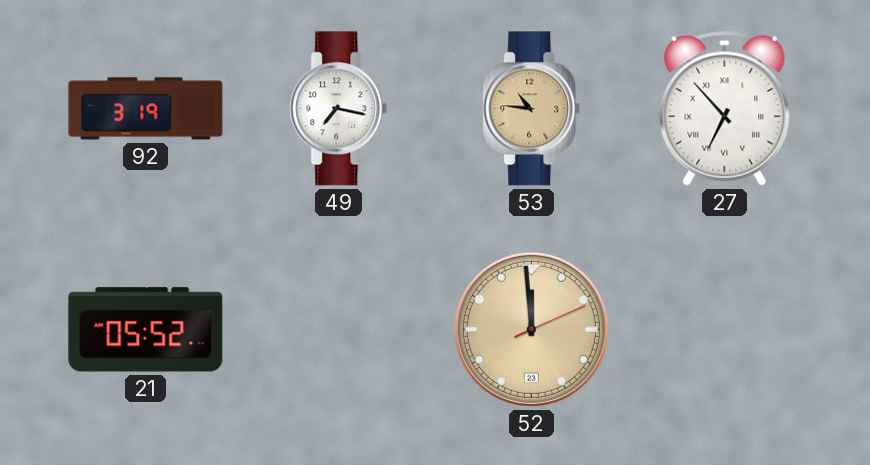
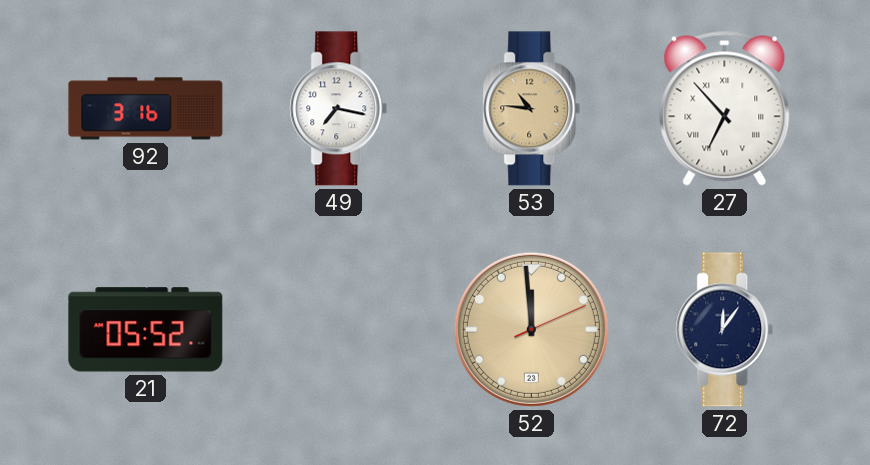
92: 3:19 -> 3:16
72: none -> 12:06
